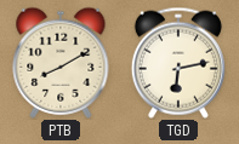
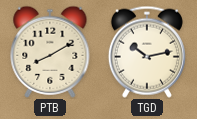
TGD: 6:13 -> 10:13
